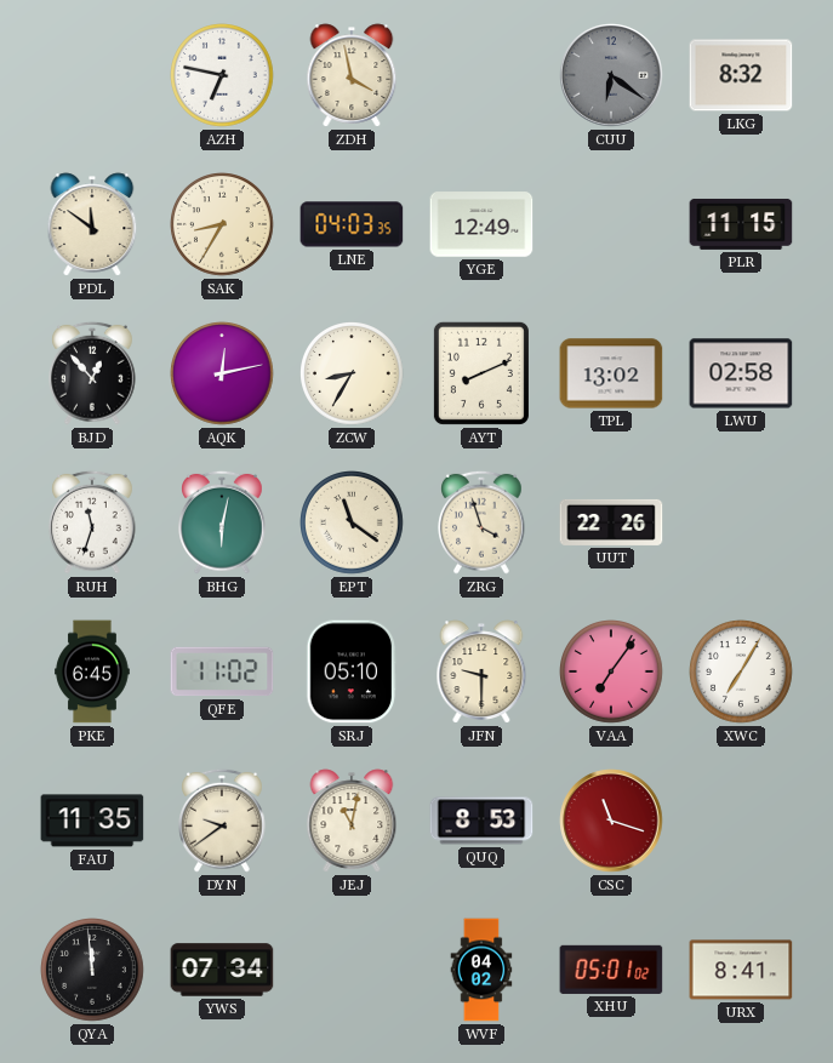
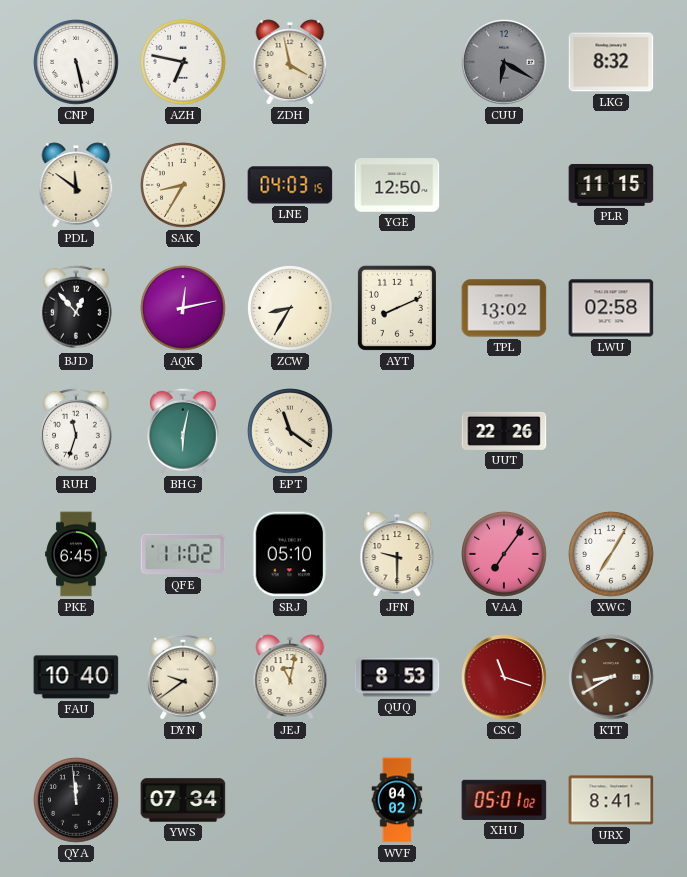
CNP: none -> 5:28
CUU: 6:21 -> 6:20
LNE: 04:03:35 -> 04:03:15
YGE: 12:49 -> 12:50
ZRG: 3:57 -> none
FAU: 11:35 -> 10:40
KTT: none -> 8:40
